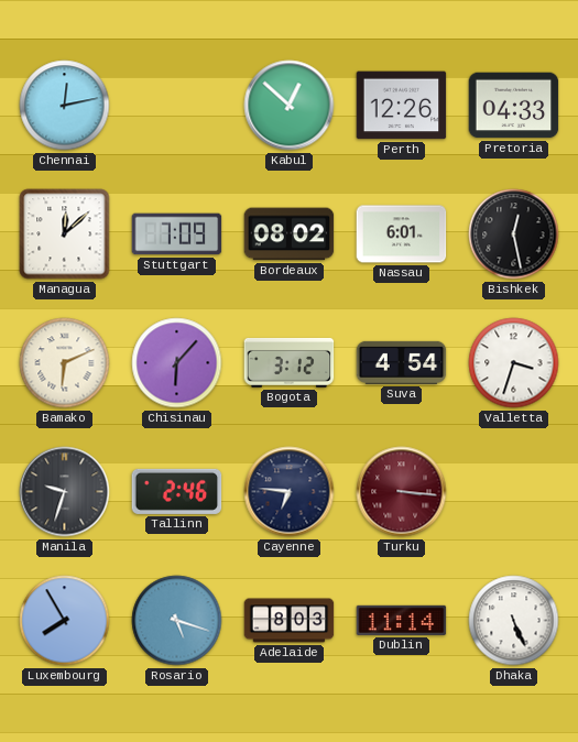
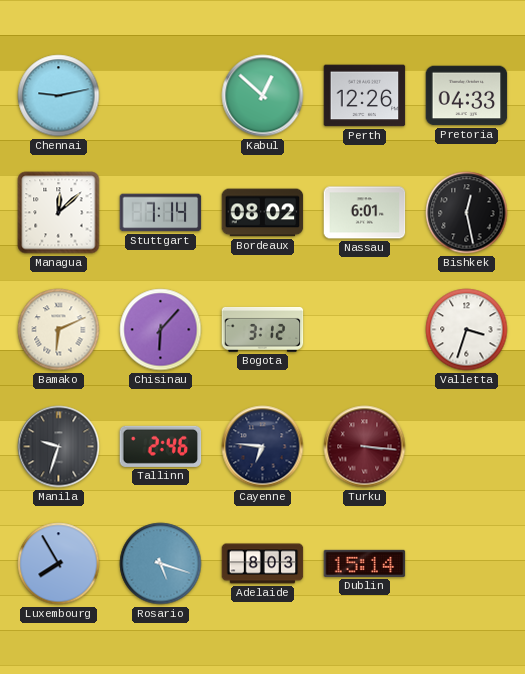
Chennai: 12:13 -> 9:13
Stuttgart: 7:09 -> 7:14
Suva: 4:54 -> none
Dublin: 11:14 -> 15:14
Dhaka: 5:26 -> none
